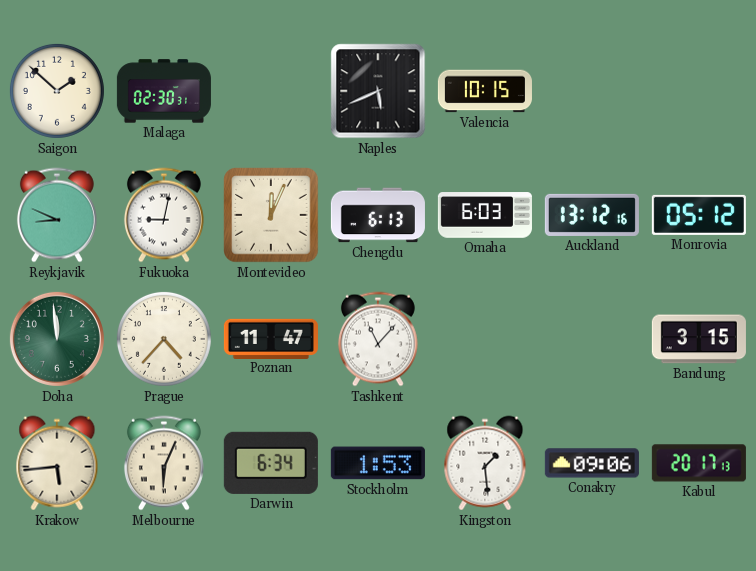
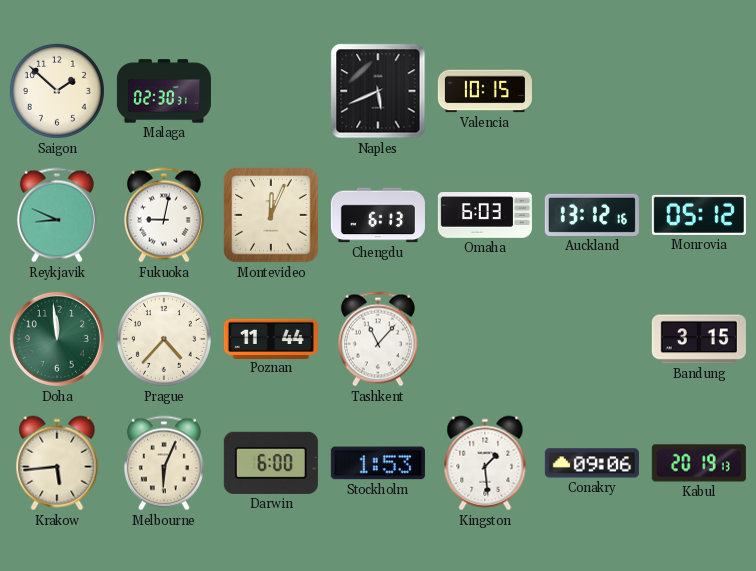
Poznan: 11:47 -> 11:44
Darwin: 6:34 -> 6:00
Kabul: 20:17 -> 20:19
